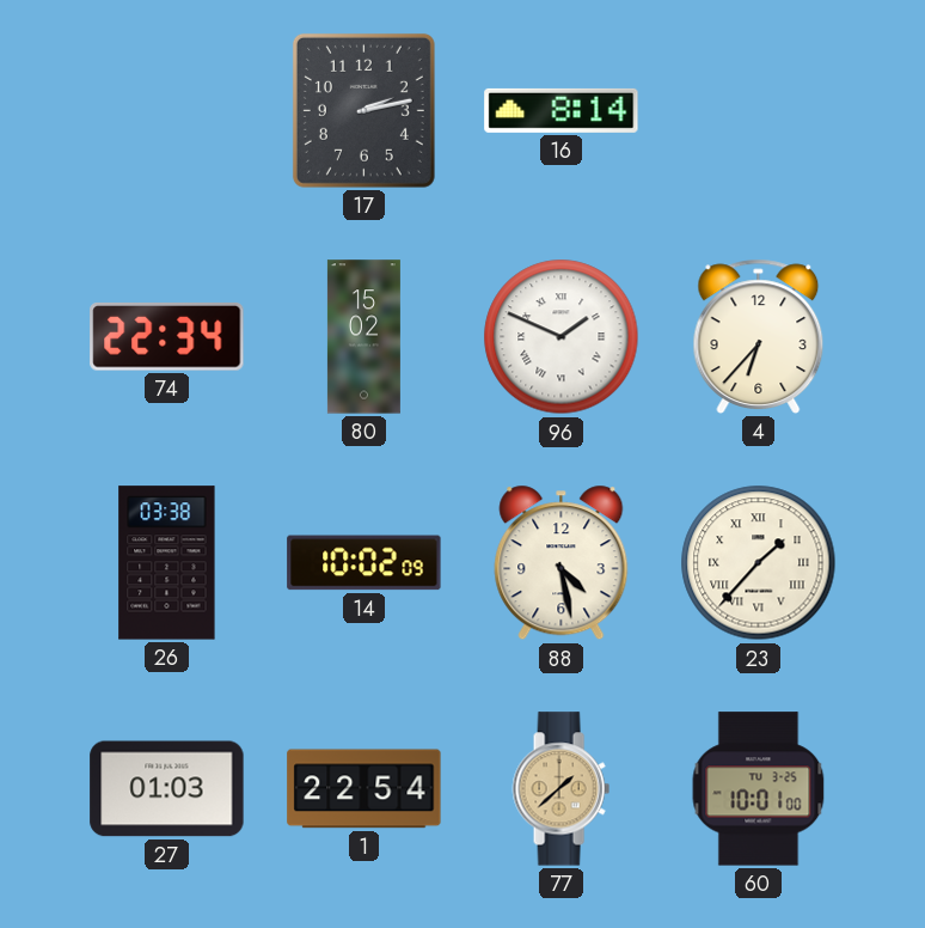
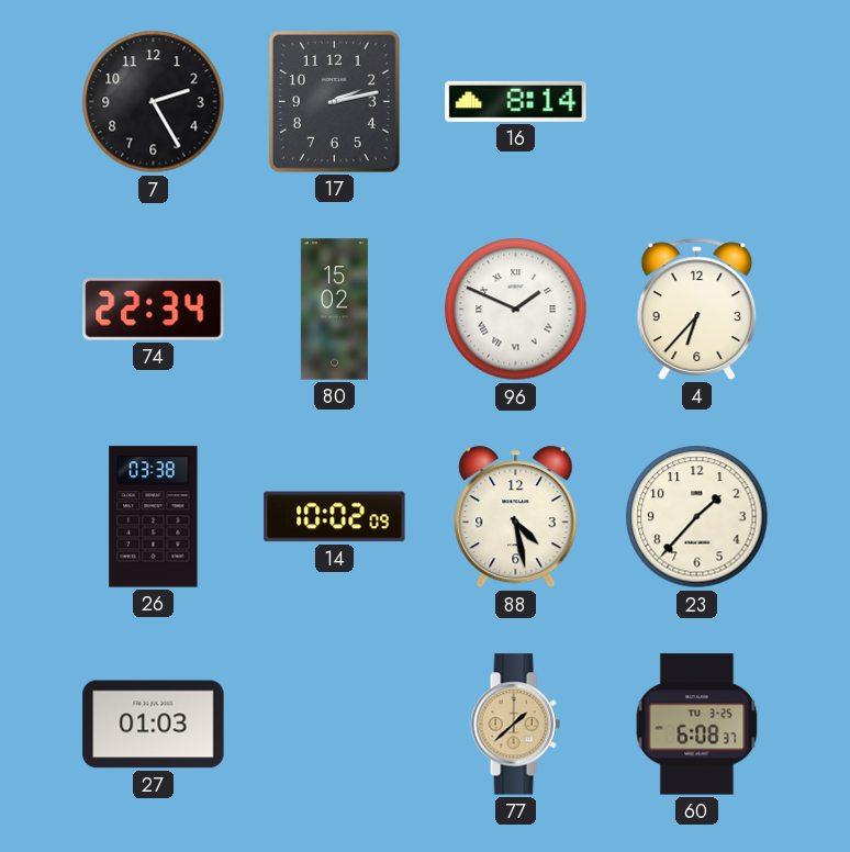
7: none -> 2:25
23 numerals: Roman -> Arabic
1: 22:54 -> none
60: 10:01 -> 6:08
